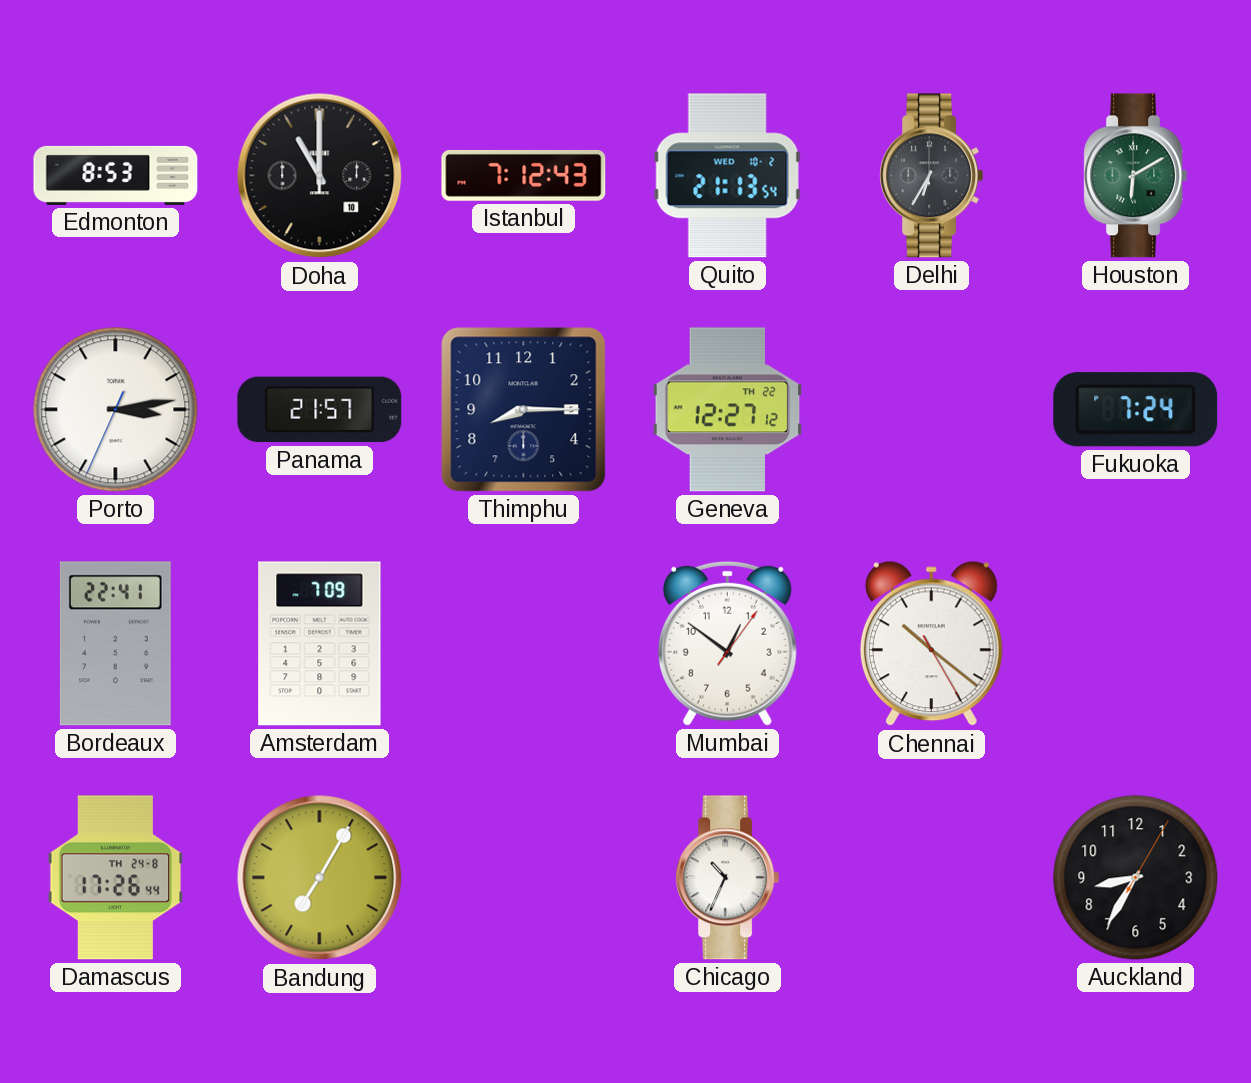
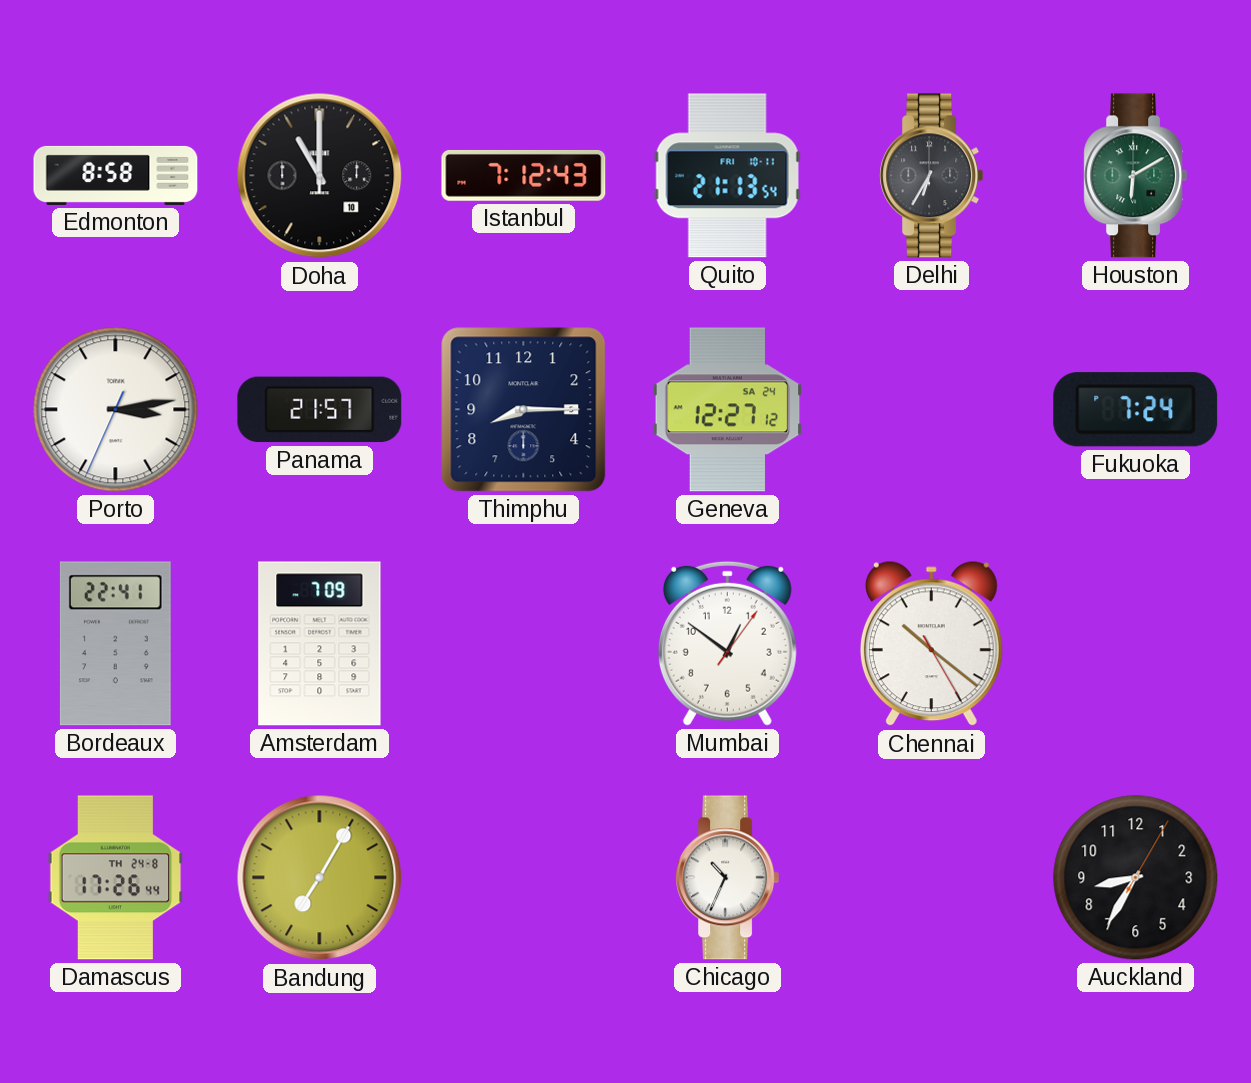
Edmonton: 8:53 -> 8:58
Quito date: WED 10-2 -> FRI 10-11
Geneva date: TH 22 -> SA 24
